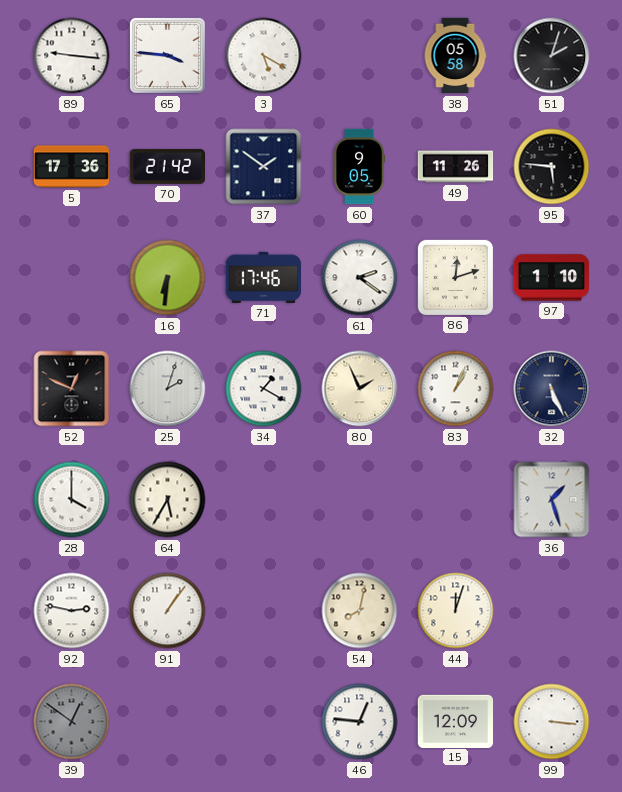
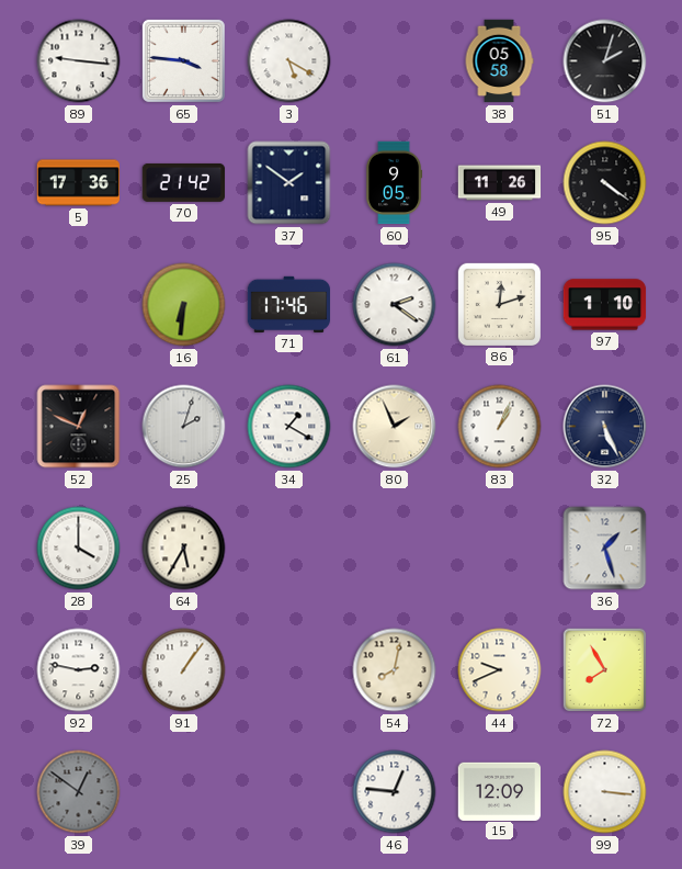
95: 5:46 -> 4:21
44: 12:03 -> 9:41
72: none -> 7:55
